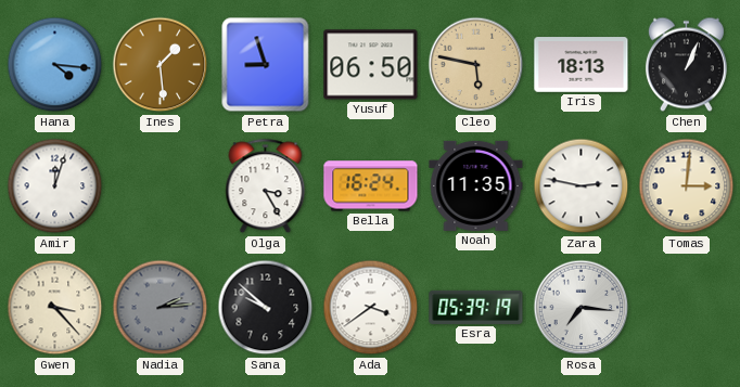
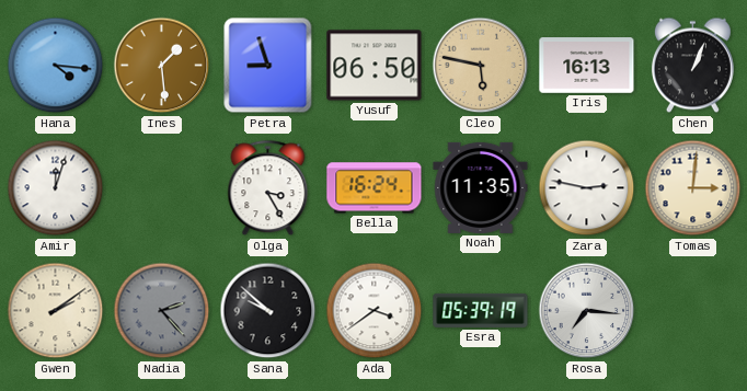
Iris: 18:13 -> 16:13
Gwen: 3:23 -> 2:09
Nadia: 2:14 -> 2:23
